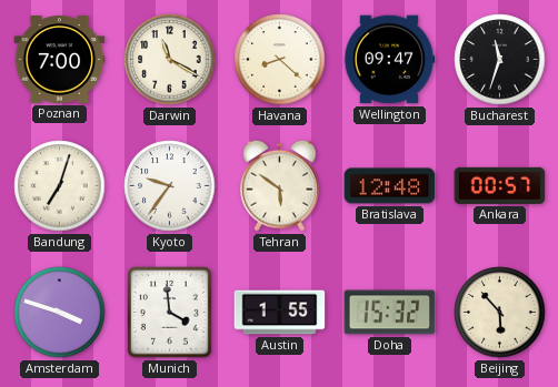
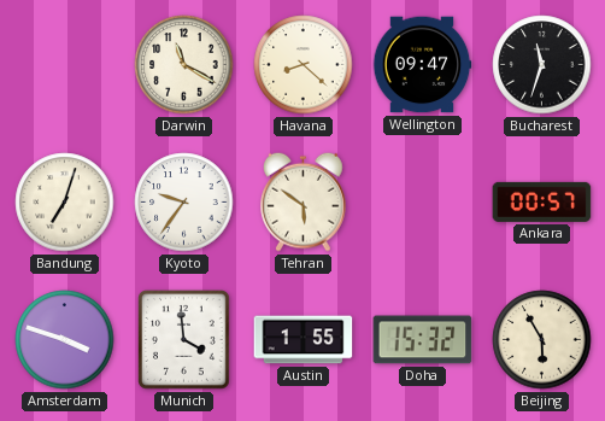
Poznan: 7:00 -> none
Bratislava: 12:48 -> none
Beijing: 5:53 -> 5:55
